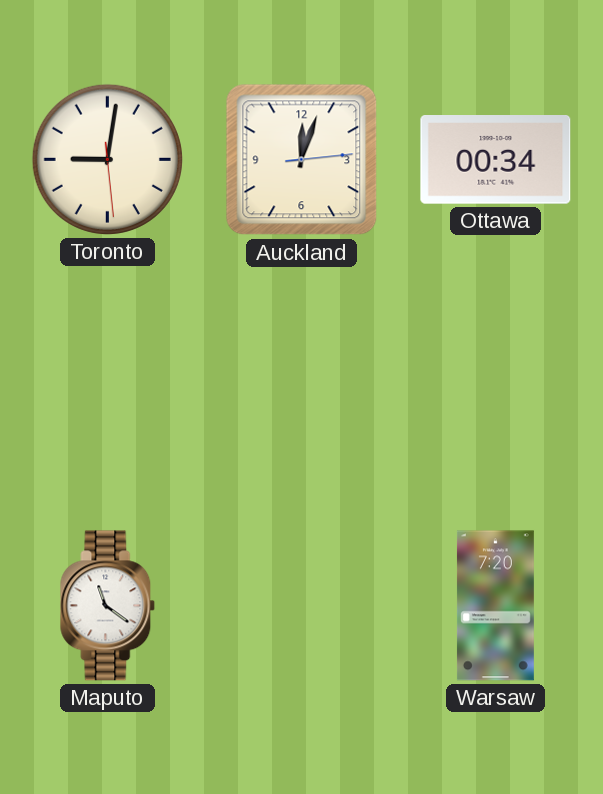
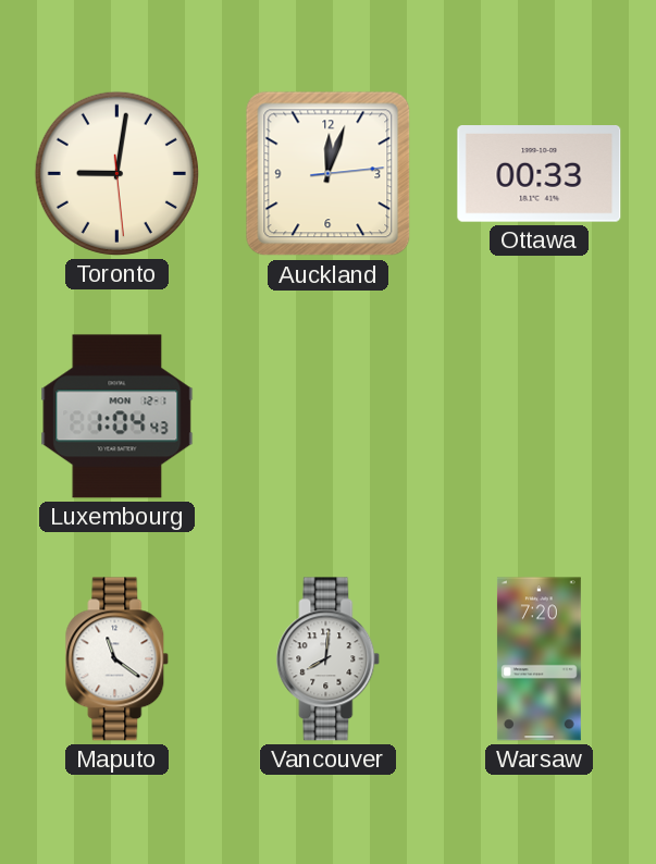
Ottawa: 00:34 -> 00:33
Luxembourg: none -> 1:04
Vancouver: none -> 8:01
